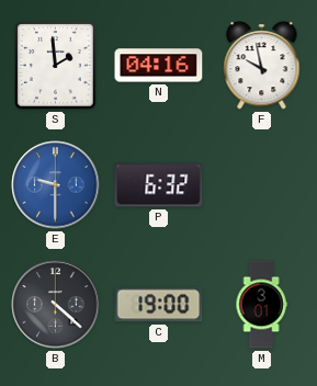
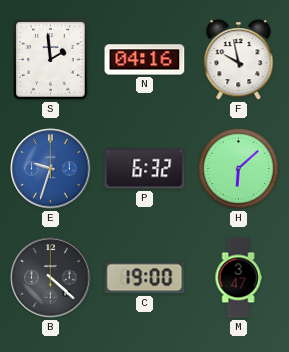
E: 9:30 -> 9:33
H: none -> 6:08
M: 3:01 -> 3:47
